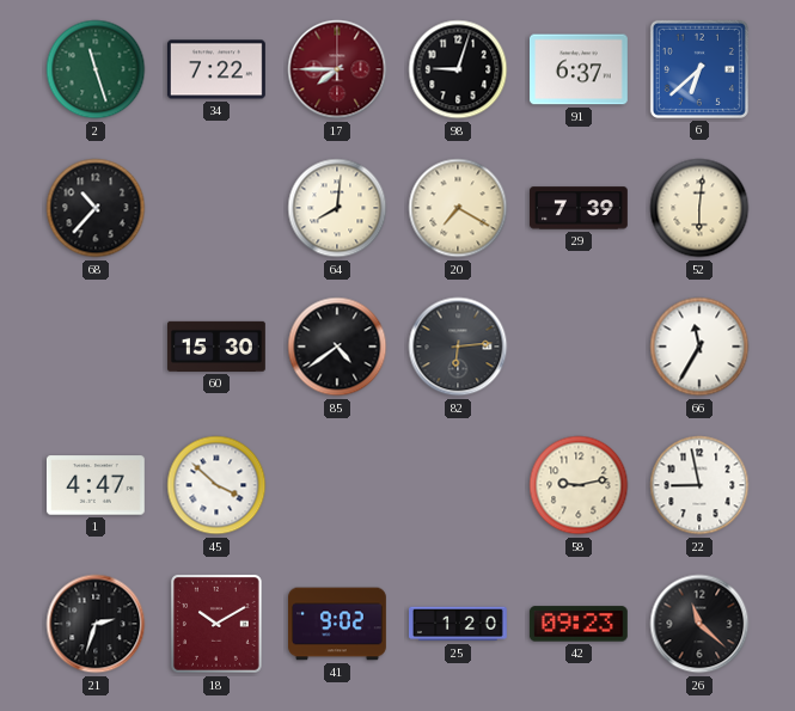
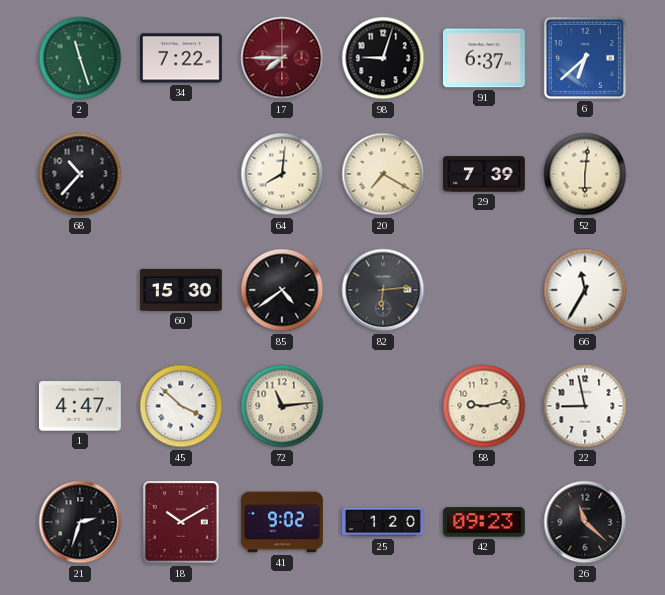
72: none -> 11:14
